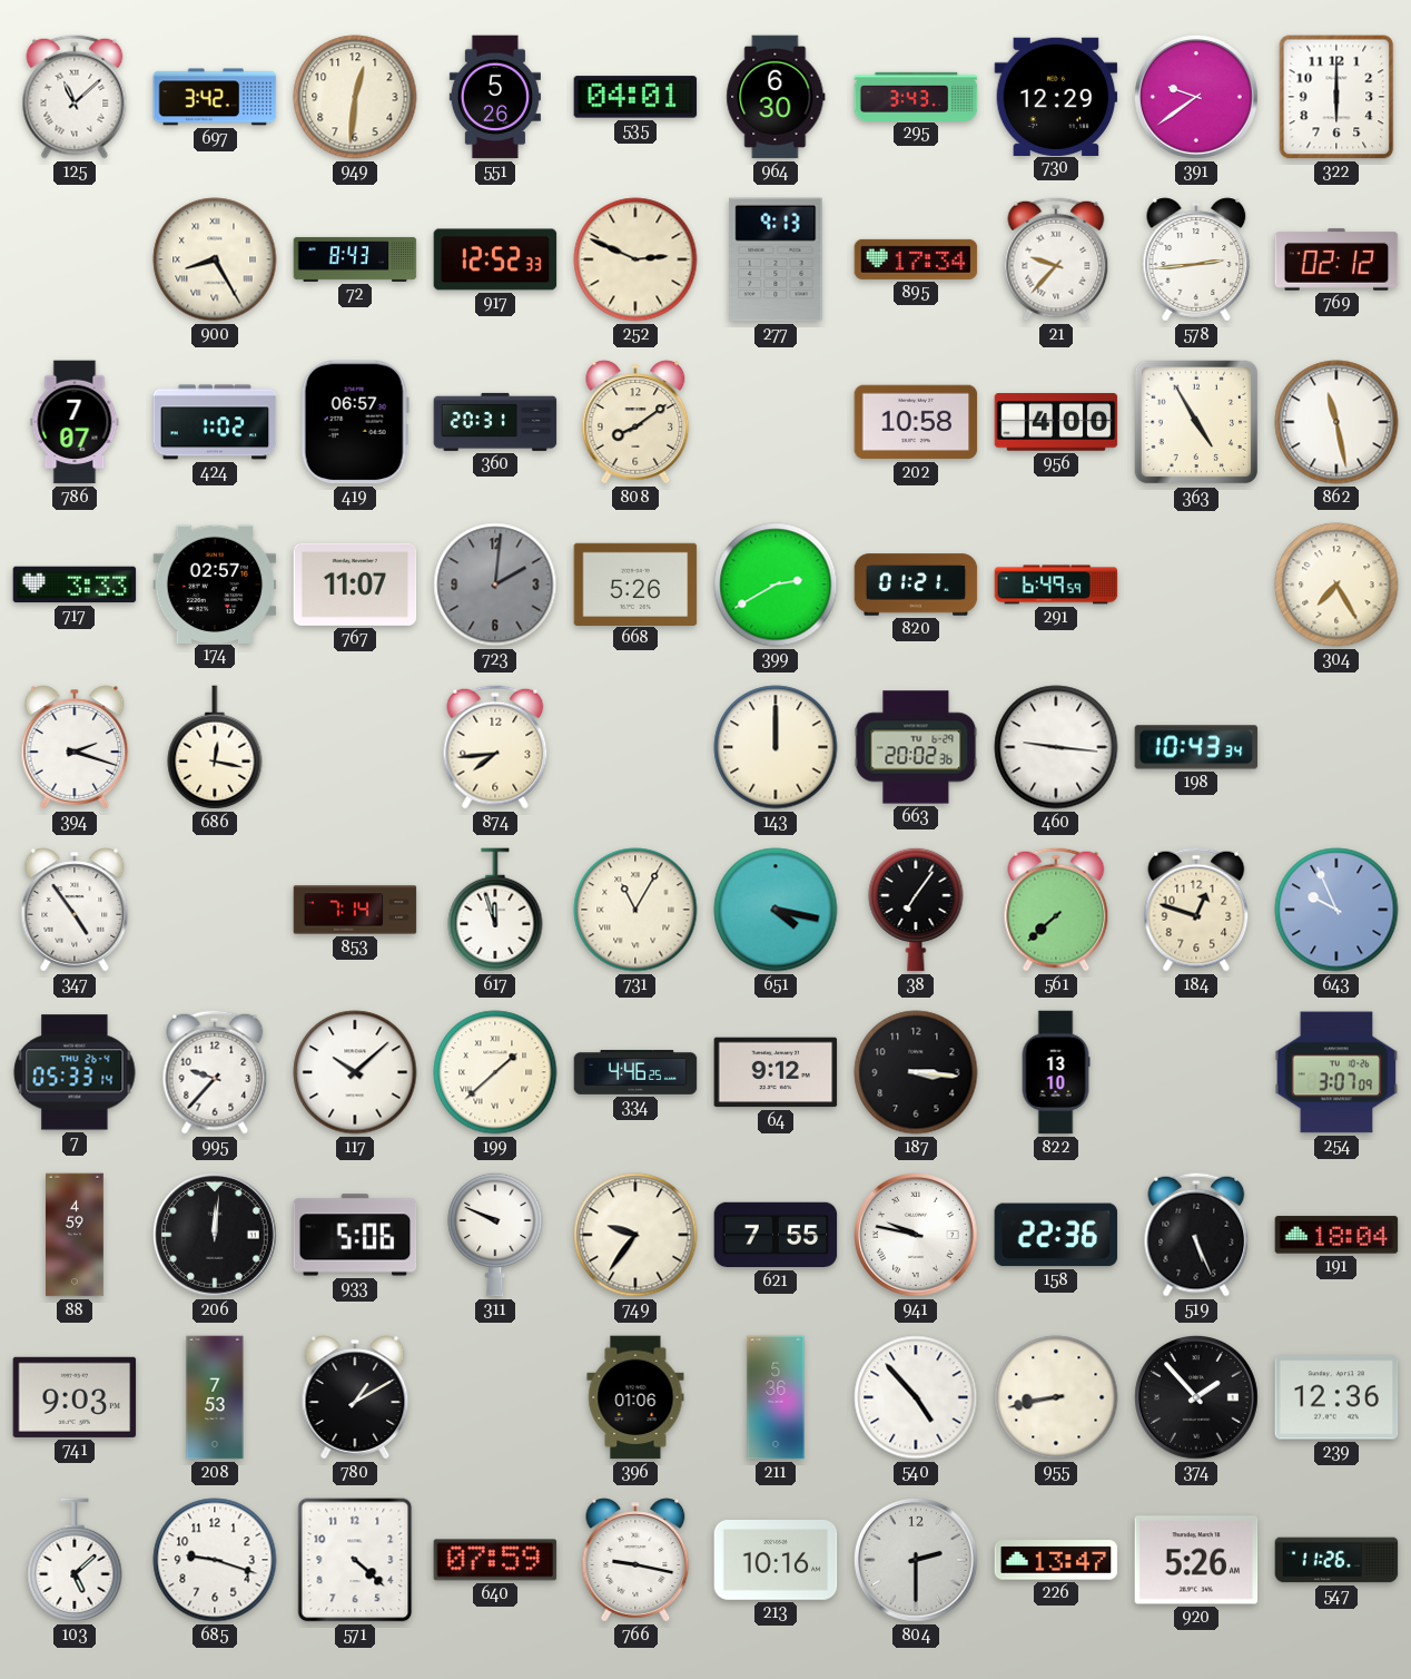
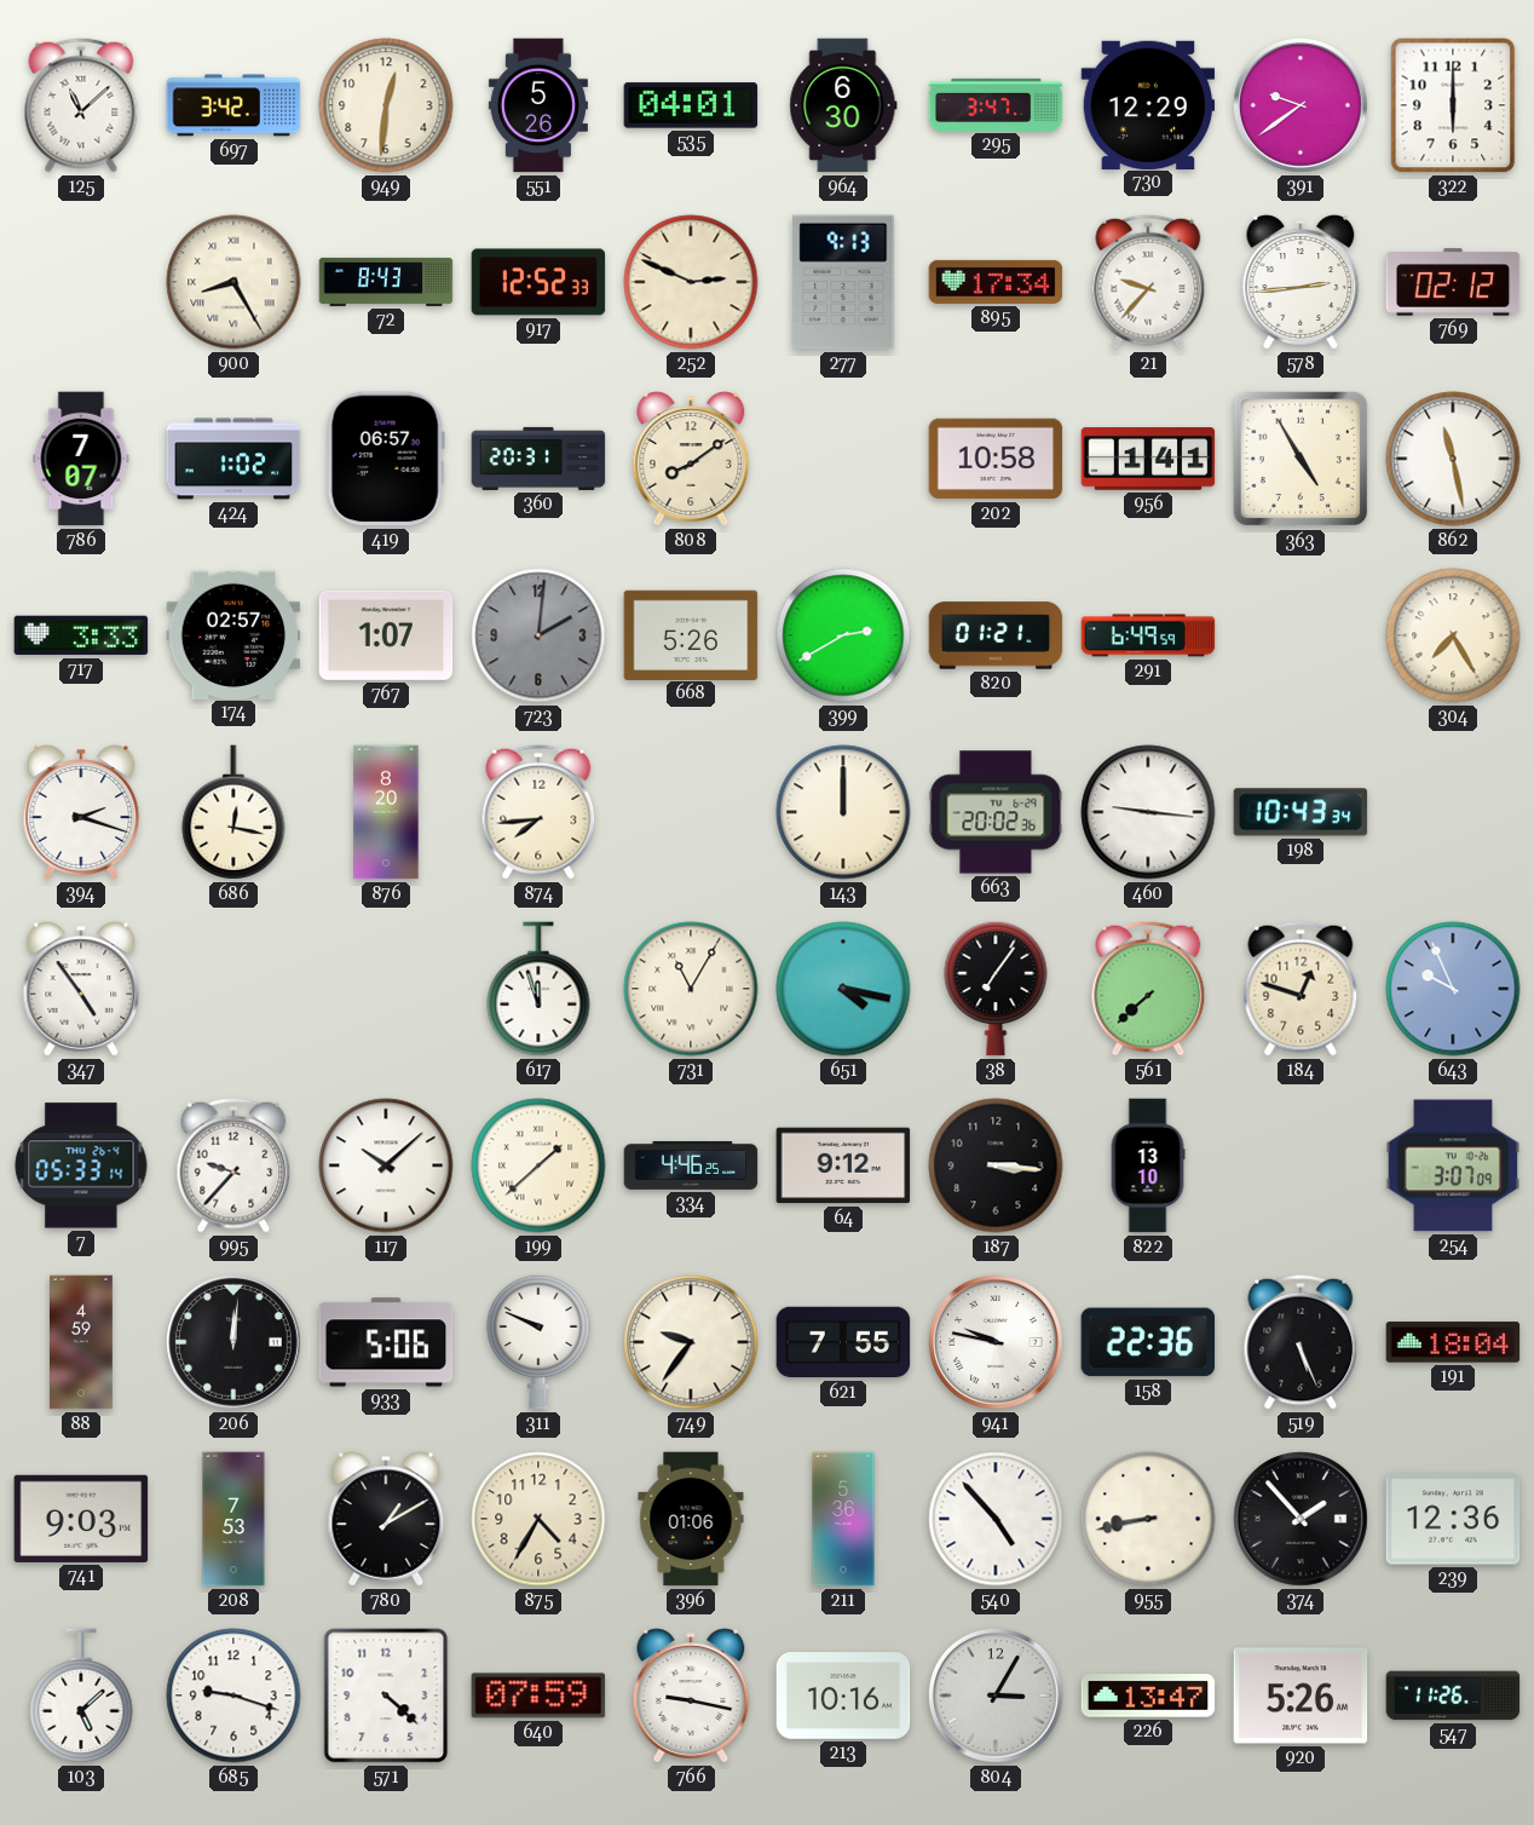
295: 3:43 -> 3:47
956: 4:00 -> 1:41
767: 11:07 -> 1:07
876: none -> 8:20
853: 7:14 -> none
875: none -> 4:35
804: 2:30 -> 3:05
